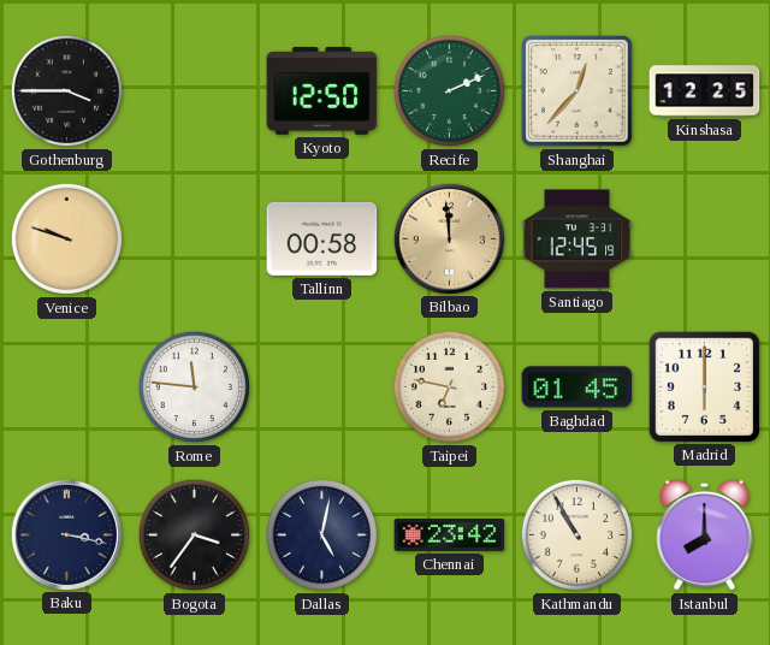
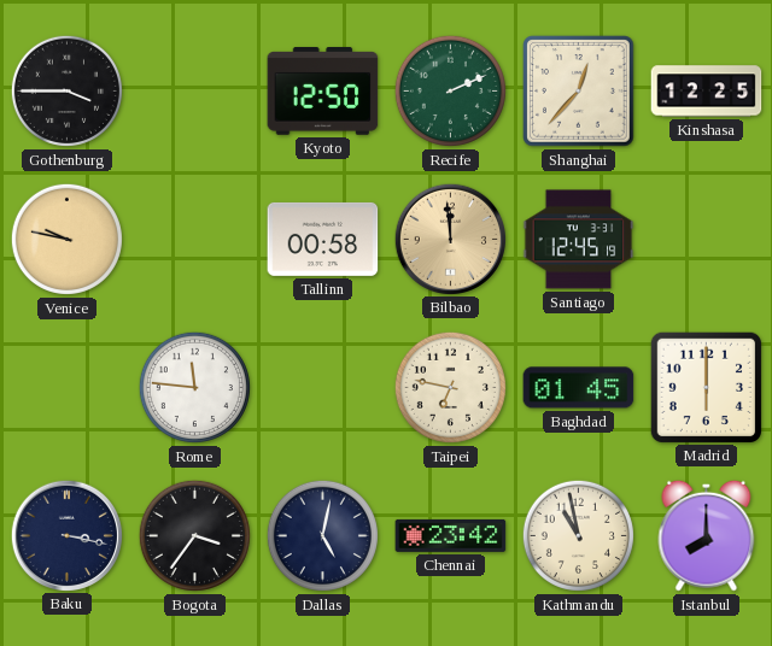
Venice: 9:48 -> 9:47
Kathmandu: 10:55 -> 10:58
